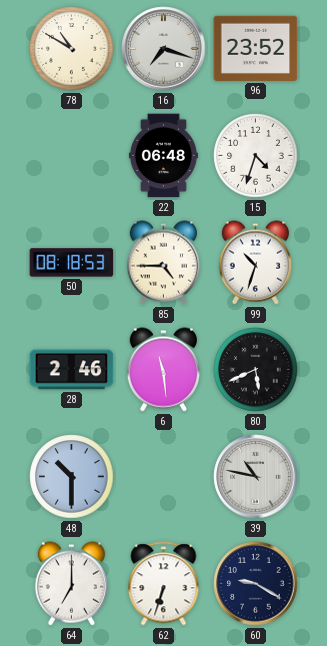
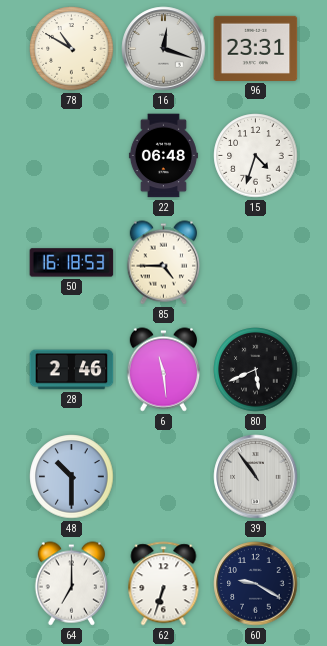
16: 7:18 -> 12:18
96: 23:52 -> 23:31
50: 08:18 -> 16:18
99: 10:33 -> none
39: 10:47 -> 10:54
